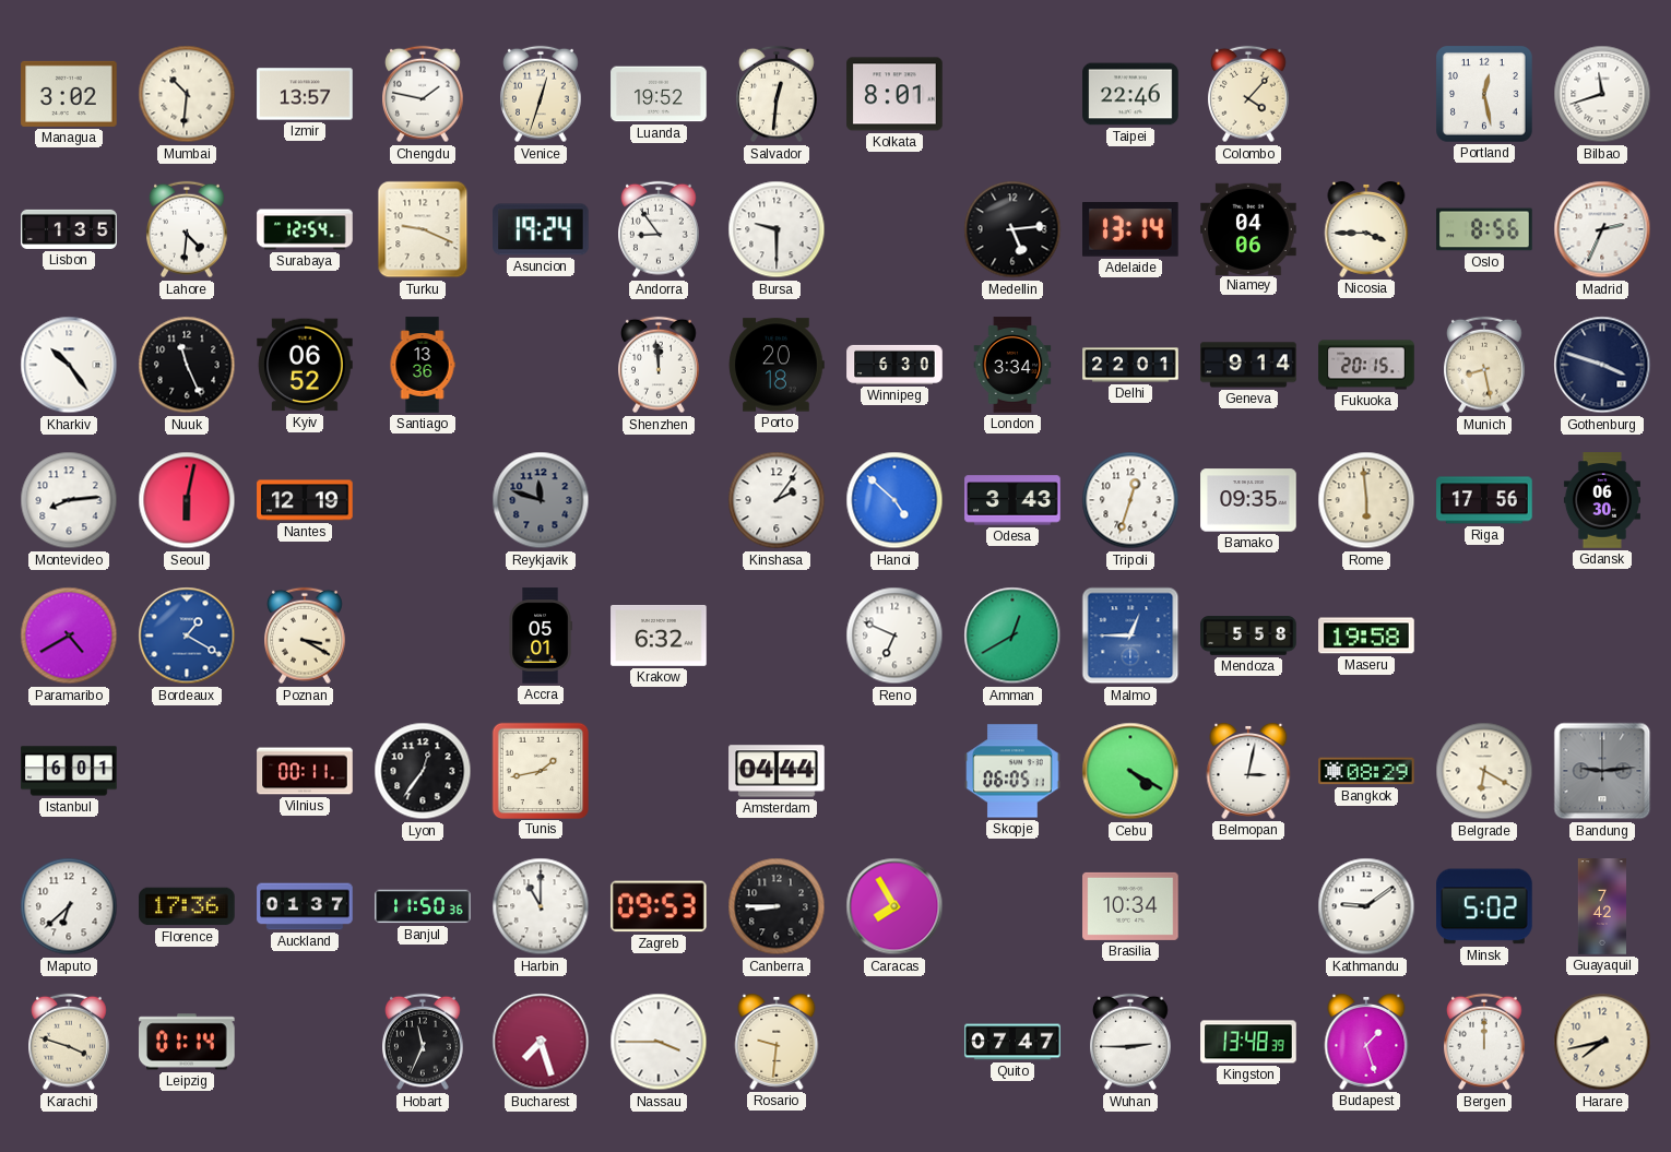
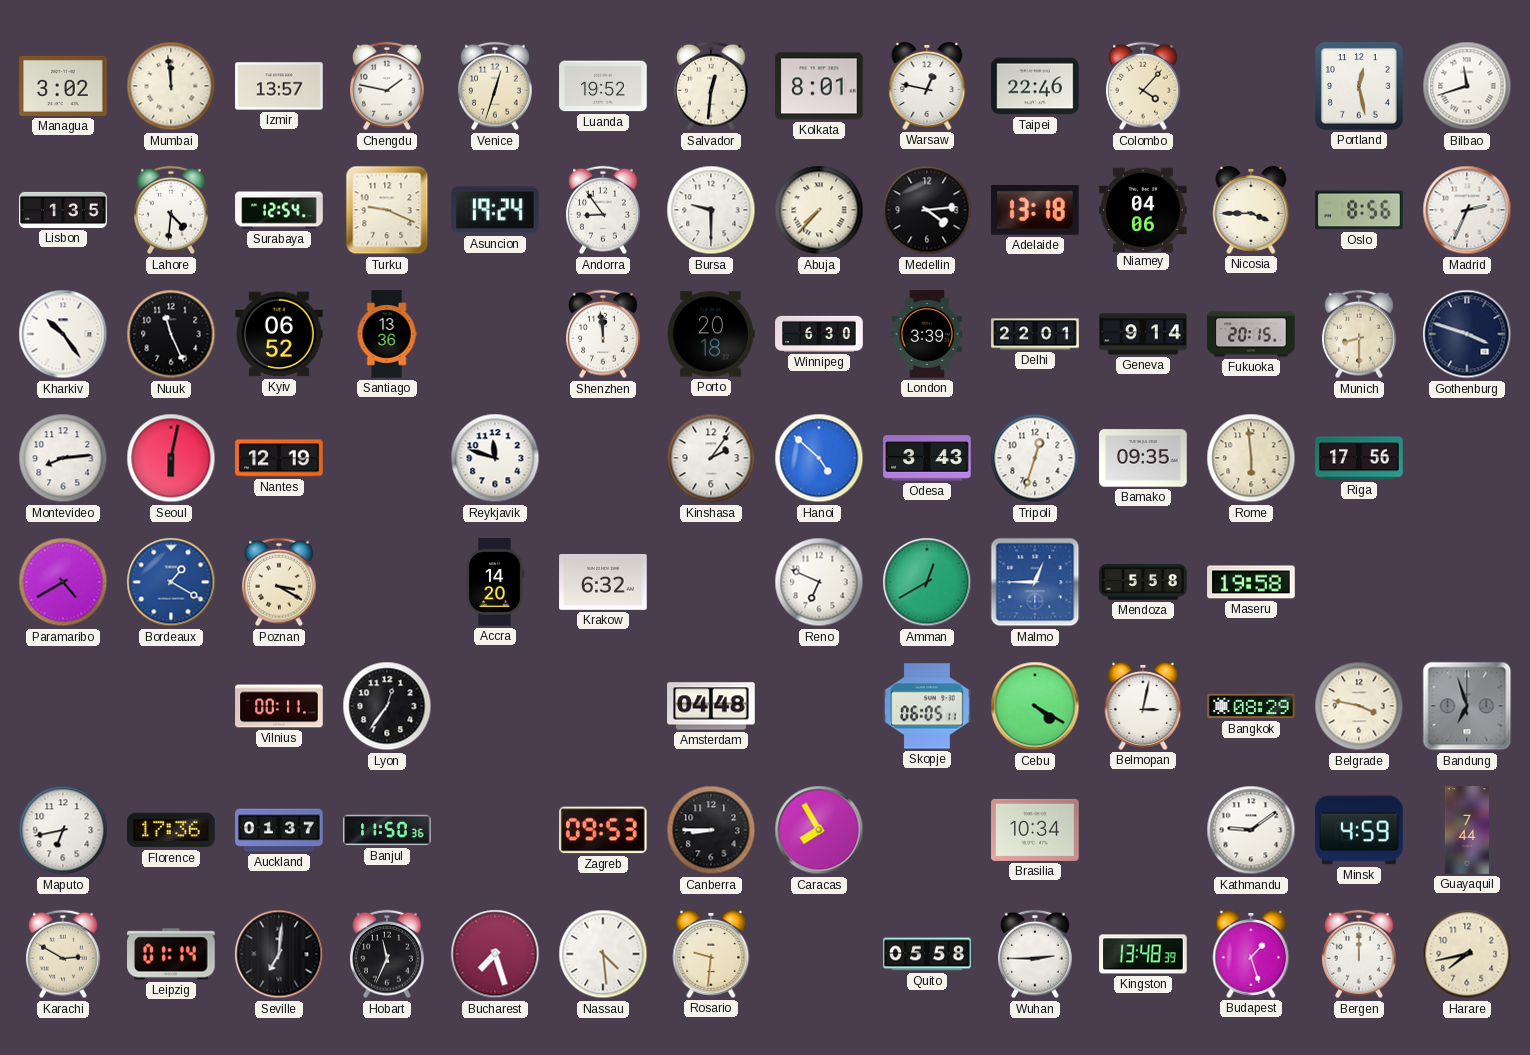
Mumbai: 10:31 -> 11:59
Warsaw: none -> 12:47
Abuja: none -> 7:37
Medellin: 5:14 -> 4:14
Adelaide: 13:14 -> 13:18
London: 3:34 -> 3:39
Munich: 8:28 -> 8:30
Reykjavik dial: grey -> white
Gdansk: 06:30 -> none
Accra: 05:01 -> 14:20
Istanbul: 6:01 -> none
Tunis: 1:43 -> none
Amsterdam: 04:44 -> 04:48
Belgrade: 6:20 -> 3:47
Bandung: 9:14 -> 6:57
Maputo: 6:38 -> 6:43
Harbin: 11:00 -> none
Minsk: 5:02 -> 4:59
Guayaquil: 7:42 -> 7:44
Karachi: 3:48 -> 2:50
Seville: none -> 7:01
Nassau: 3:45 -> 4:29
Quito: 07:47 -> 05:58
